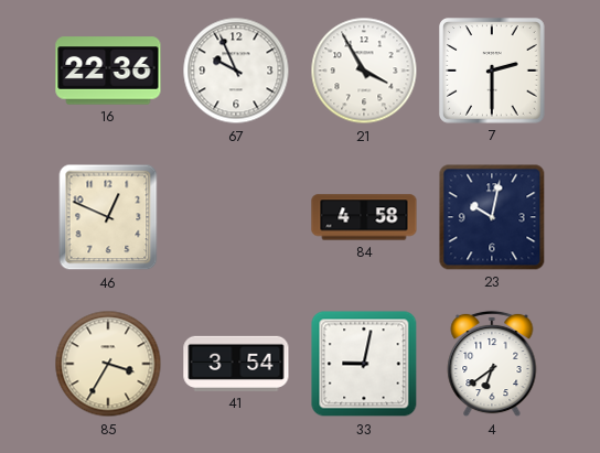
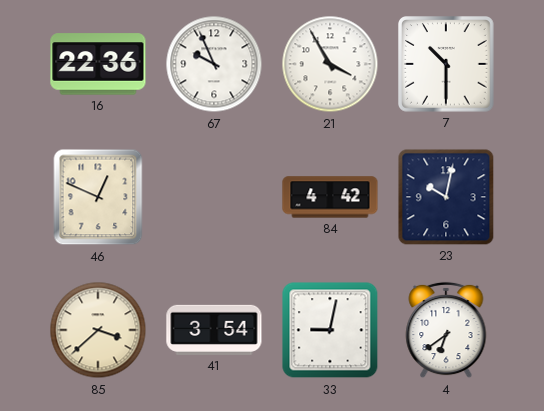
7: 2:30 -> 10:30
84: 4:58 -> 4:42
85: 3:35 -> 3:38
